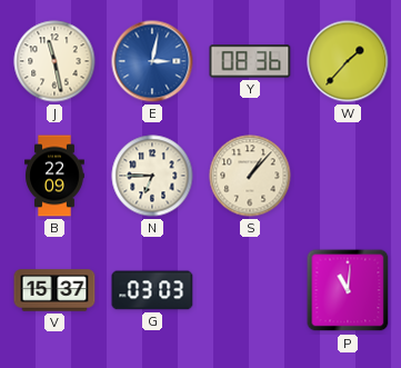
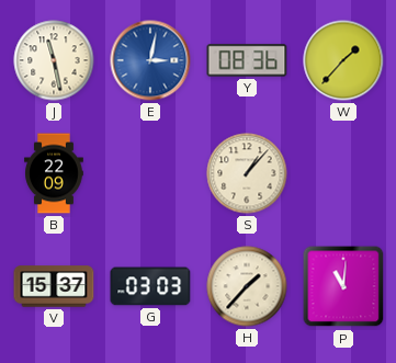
N: 6:45 -> none
H: none -> 1:37
